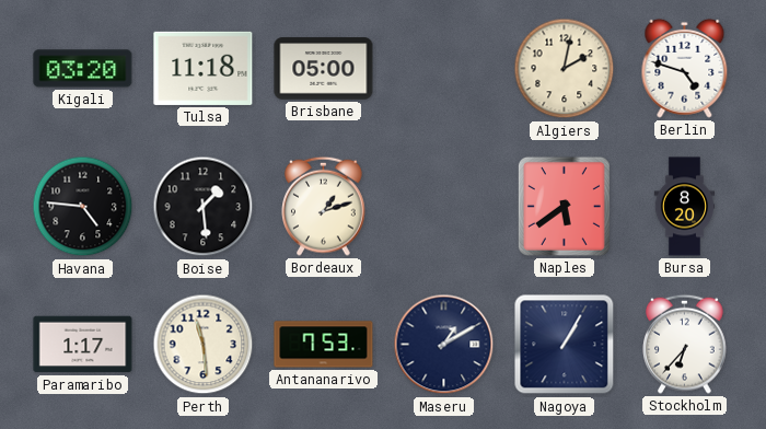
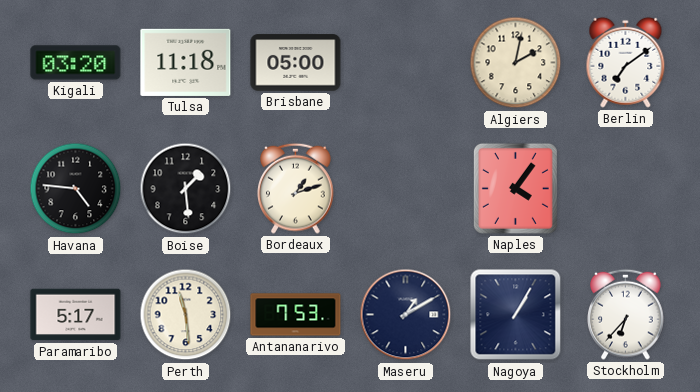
Berlin: 4:48 -> 7:09
Naples: 5:39 -> 4:06
Bursa: 8:20 -> none
Paramaribo: 1:17 -> 5:17
